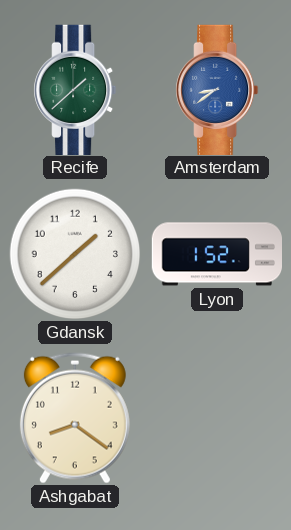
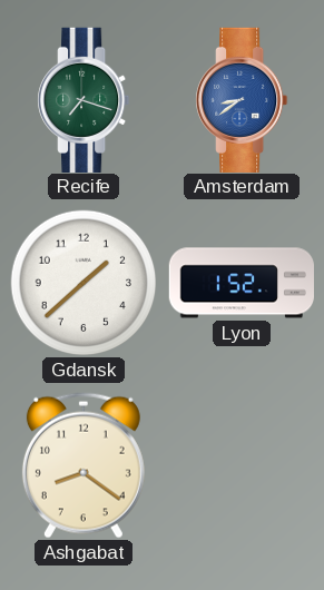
Recife: 1:38 -> 7:18
